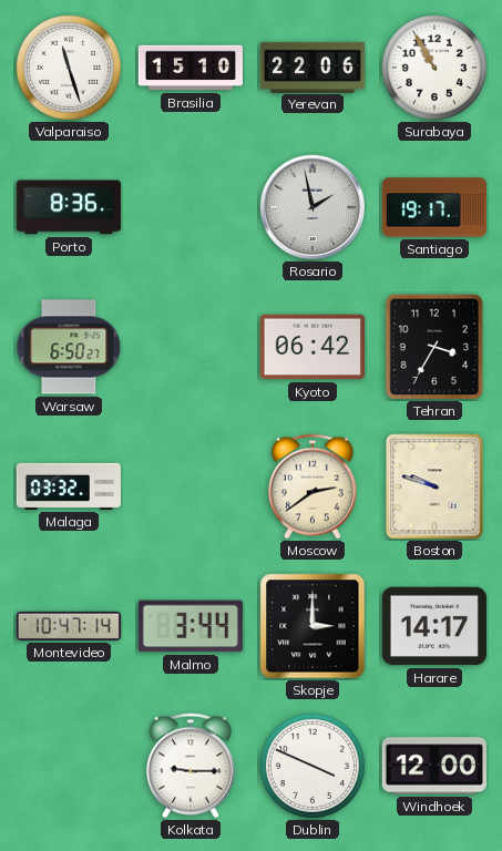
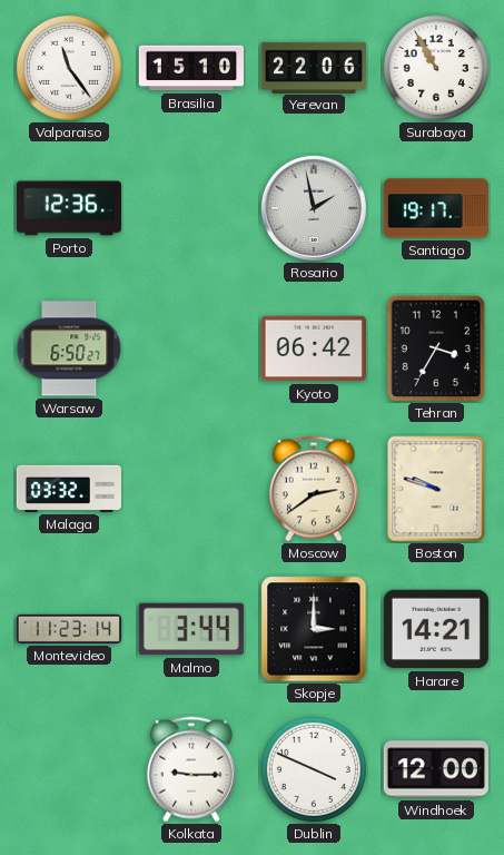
Valparaiso: 11:27 -> 11:24
Porto: 8:36 -> 12:36
Montevideo: 10:47 -> 11:23
Harare: 14:17 -> 14:21
